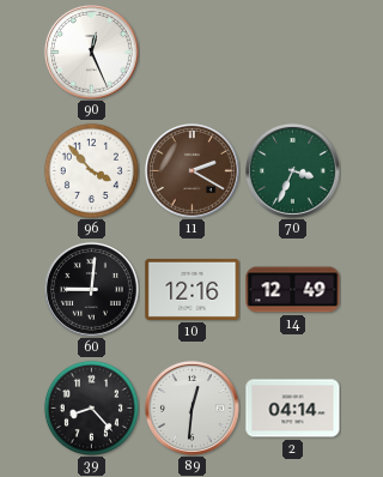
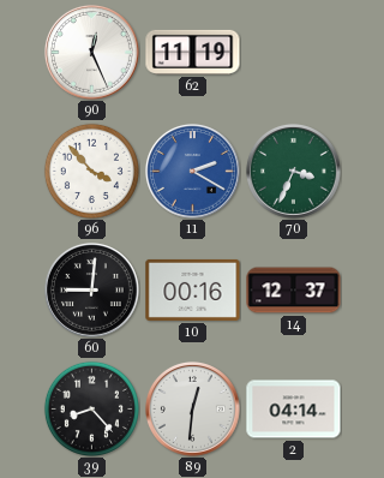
62: none -> 11:19
11 dial: brown -> blue
10: 12:16 -> 00:16
14: 12:49 -> 12:37
